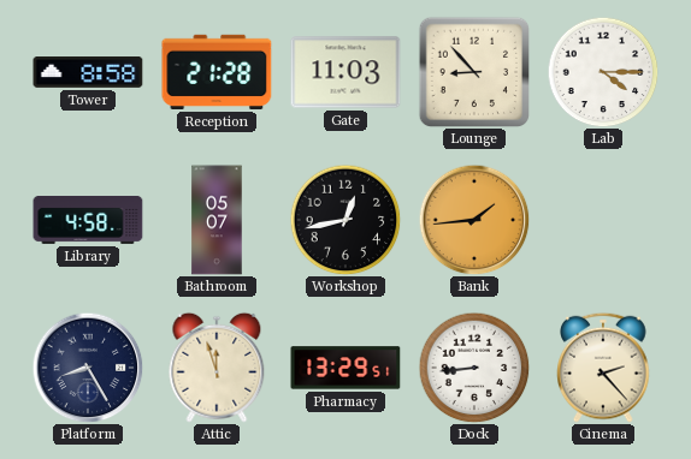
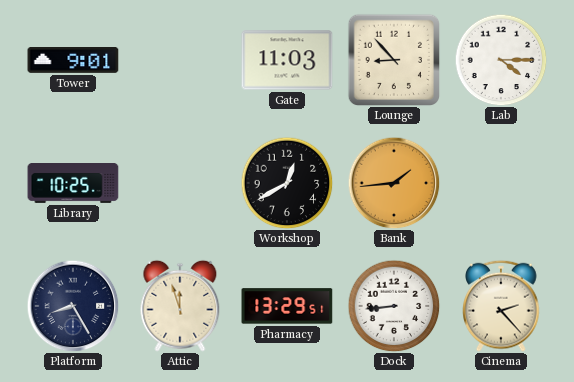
Tower: 8:58 -> 9:01
Reception: 21:28 -> none
Library: 4:58 -> 10:25
Bathroom: 05:07 -> none
Workshop: 12:43 -> 12:40
